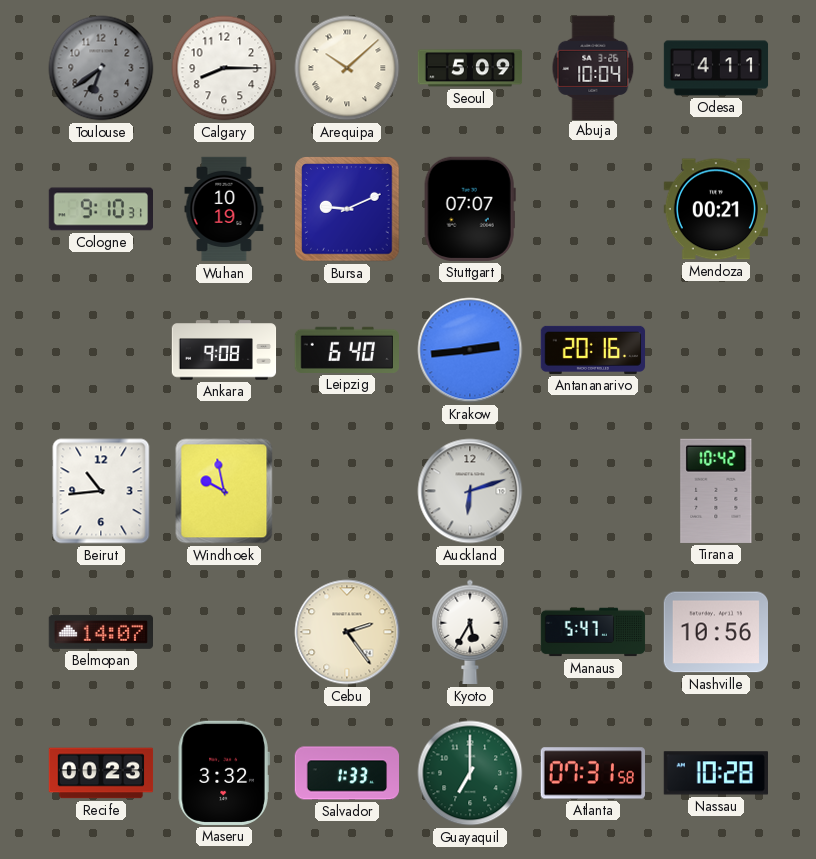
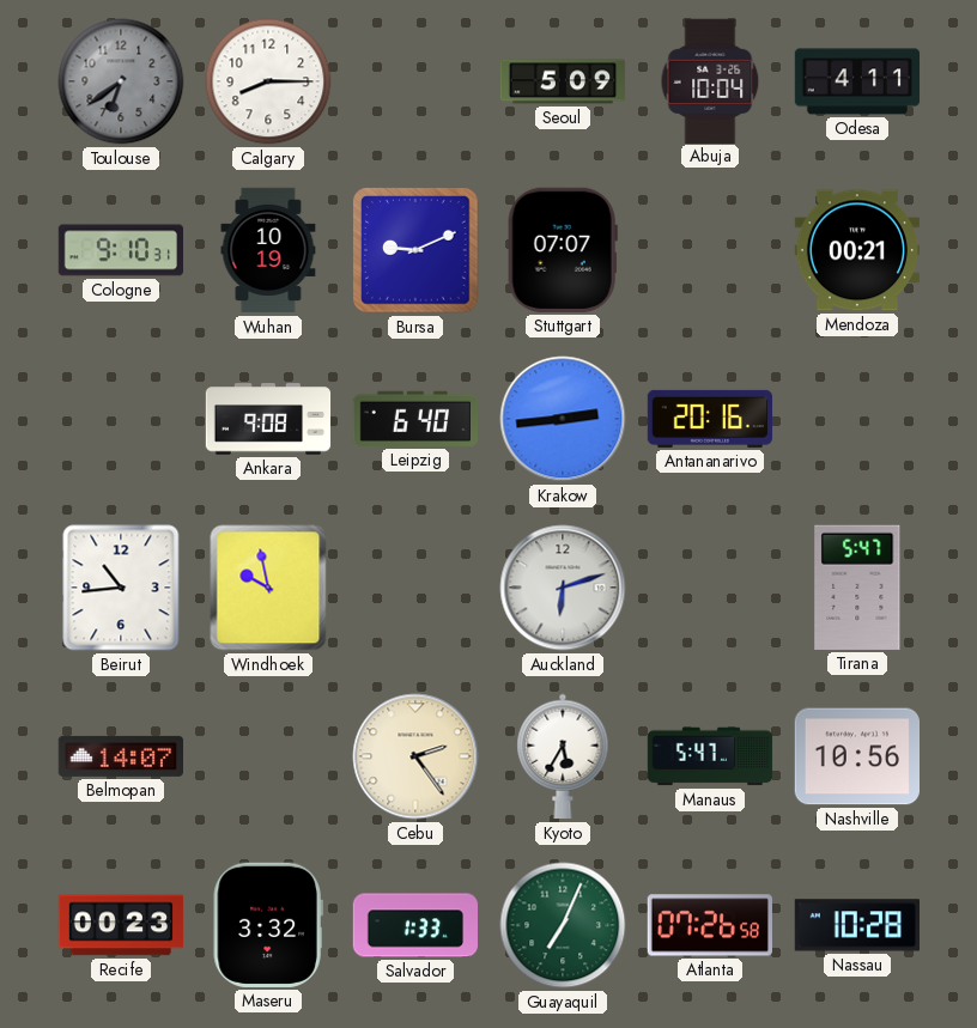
Arequipa: 10:08 -> none
Tirana: 10:42 -> 5:47
Guayaquil: 7:00 -> 7:04
Atlanta: 07:31 -> 07:26
